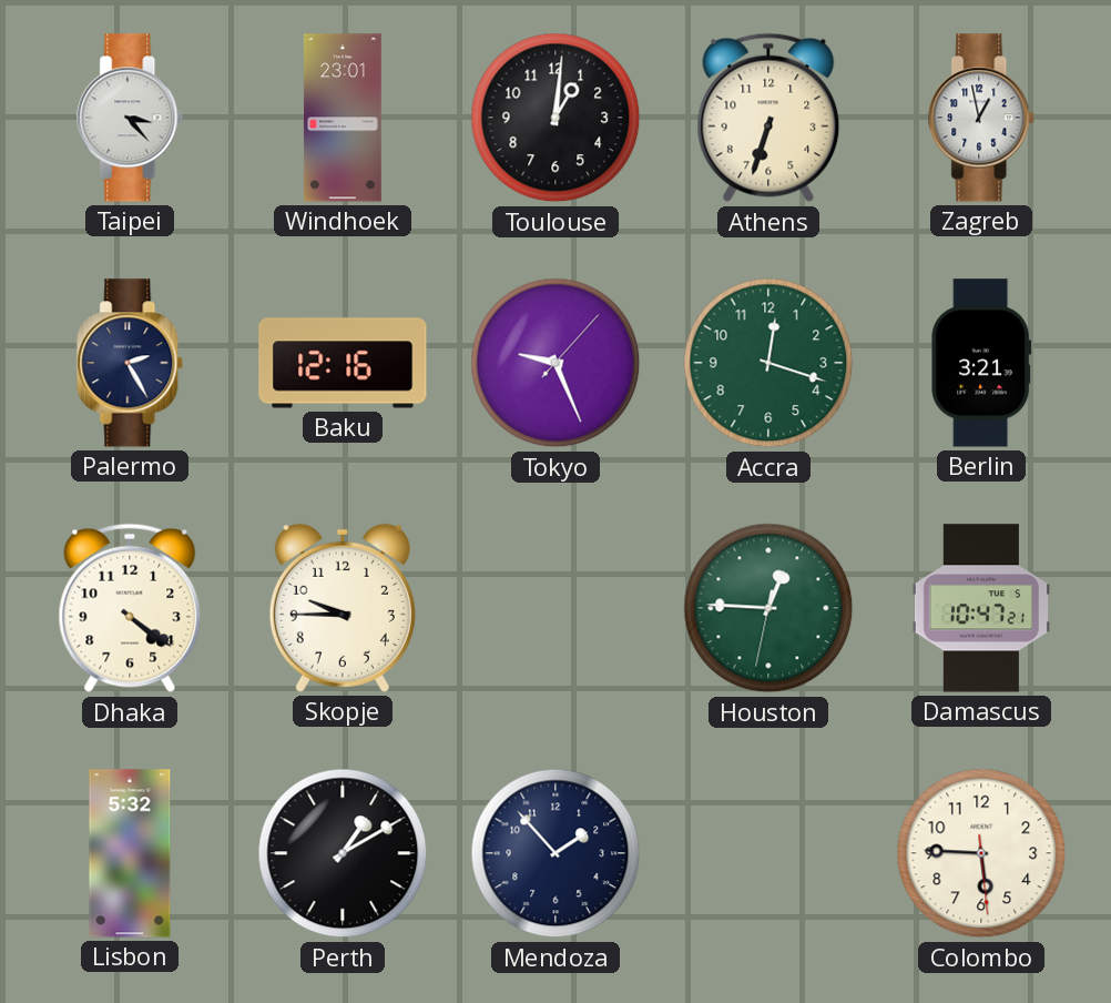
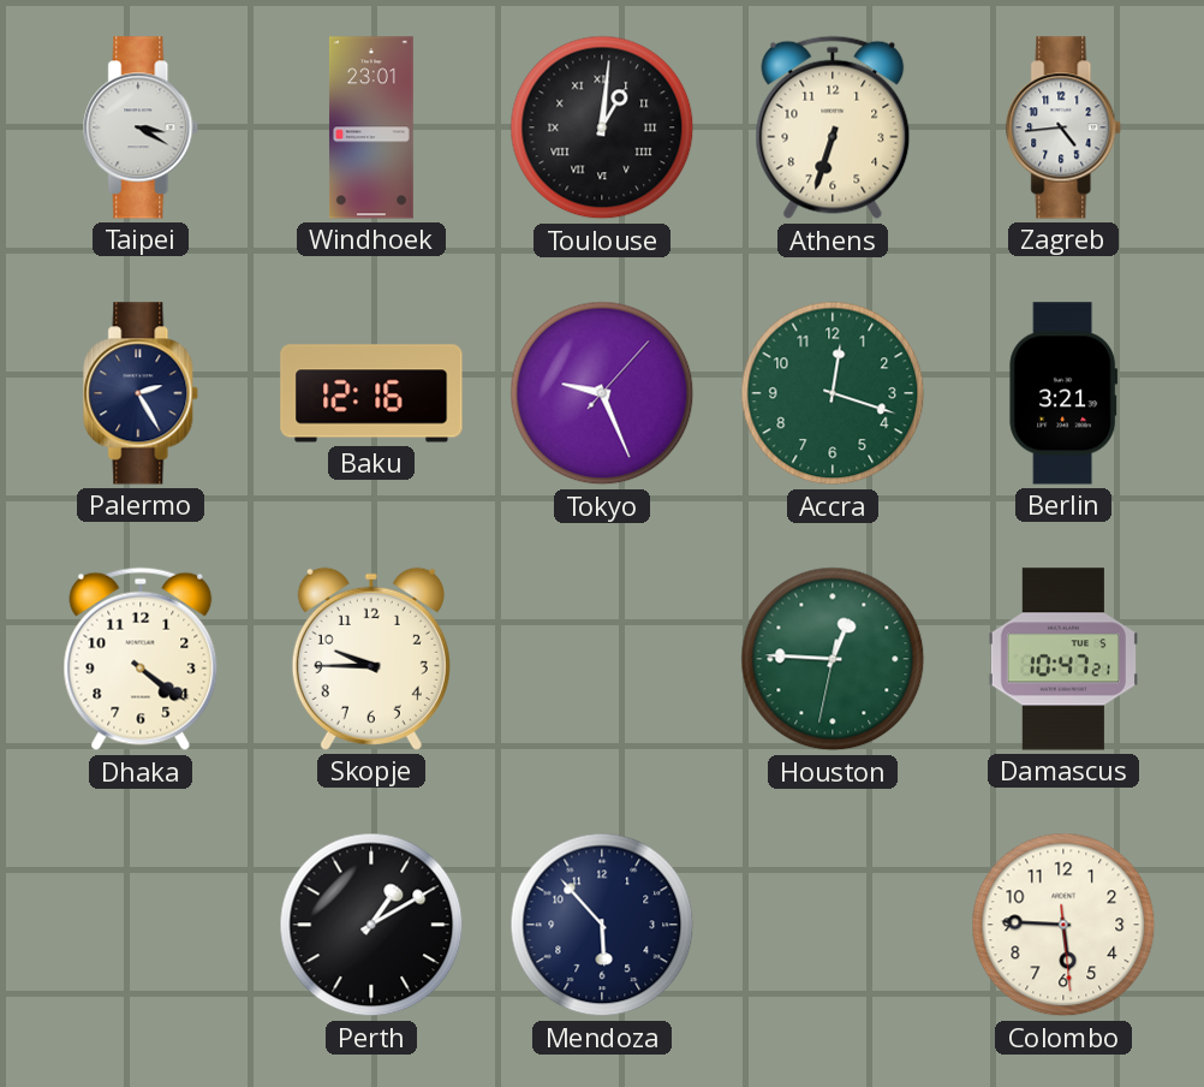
Taipei: 3:23 -> 3:20
Toulouse numerals: Arabic -> Roman
Zagreb: 12:58 -> 4:44
Lisbon: 5:32 -> none
Mendoza: 1:53 -> 5:53
